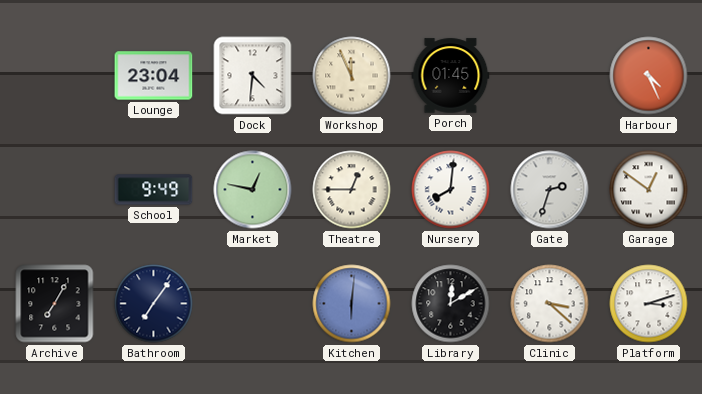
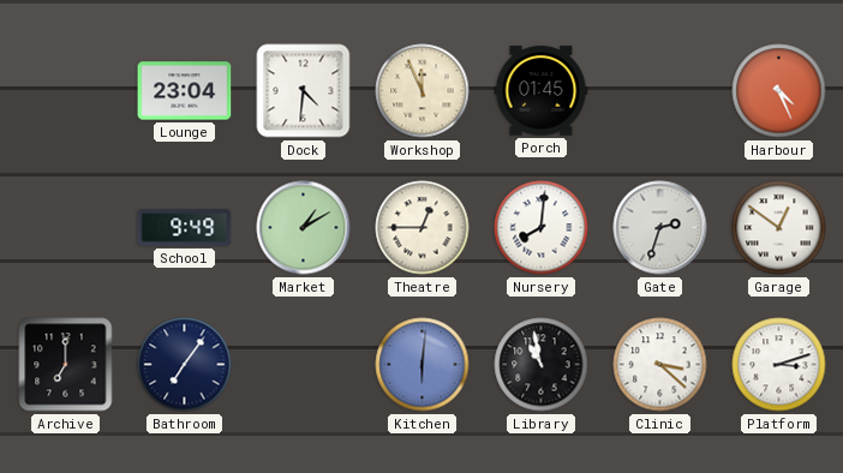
Market: 12:47 -> 1:10
Archive: 7:05 -> 7:00
Library: 12:10 -> 10:58
